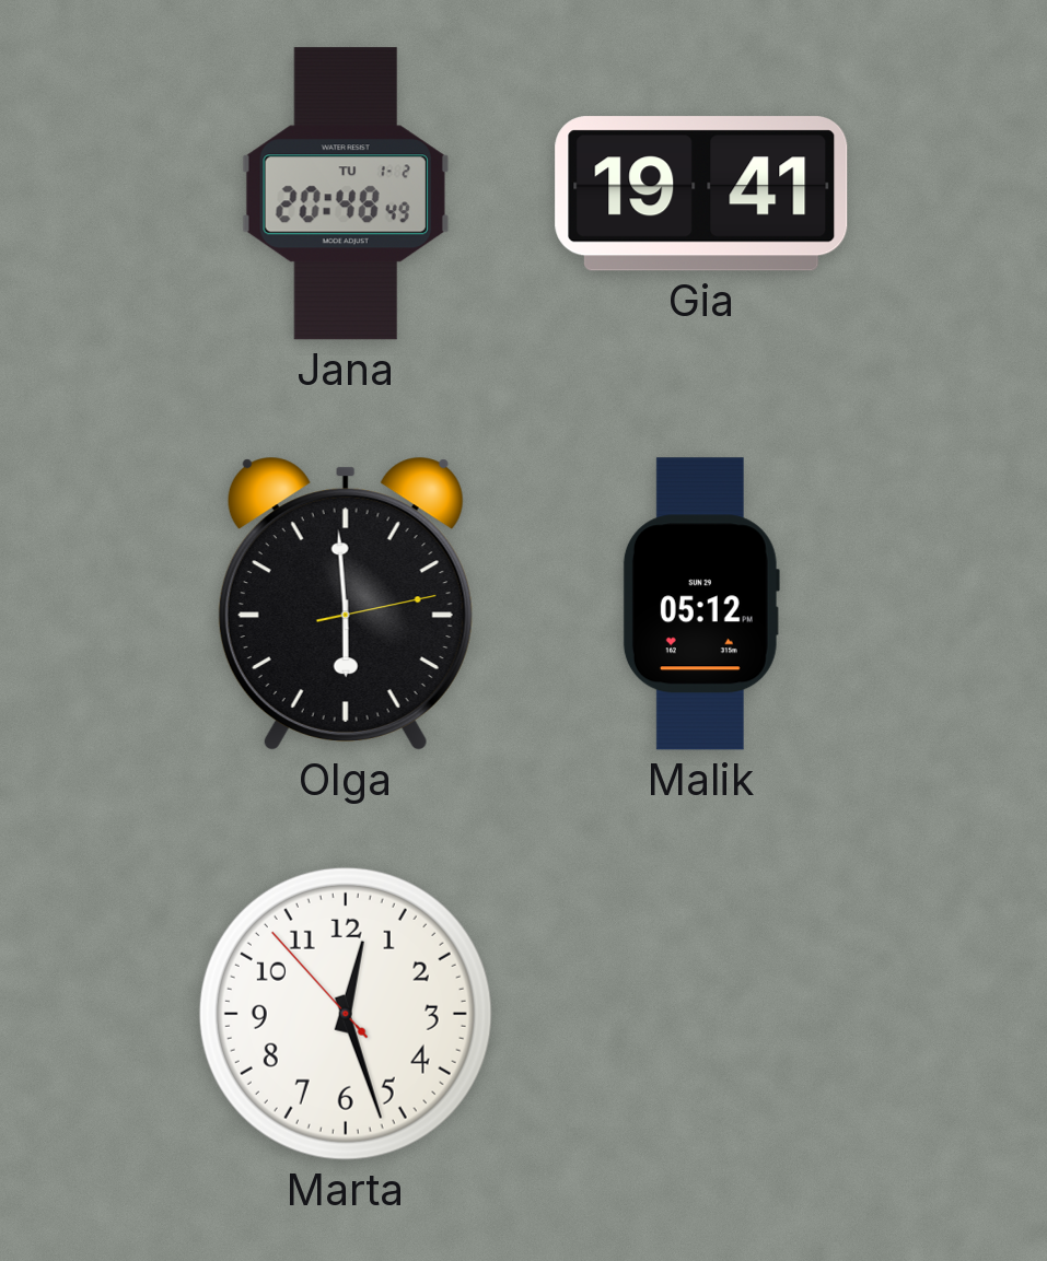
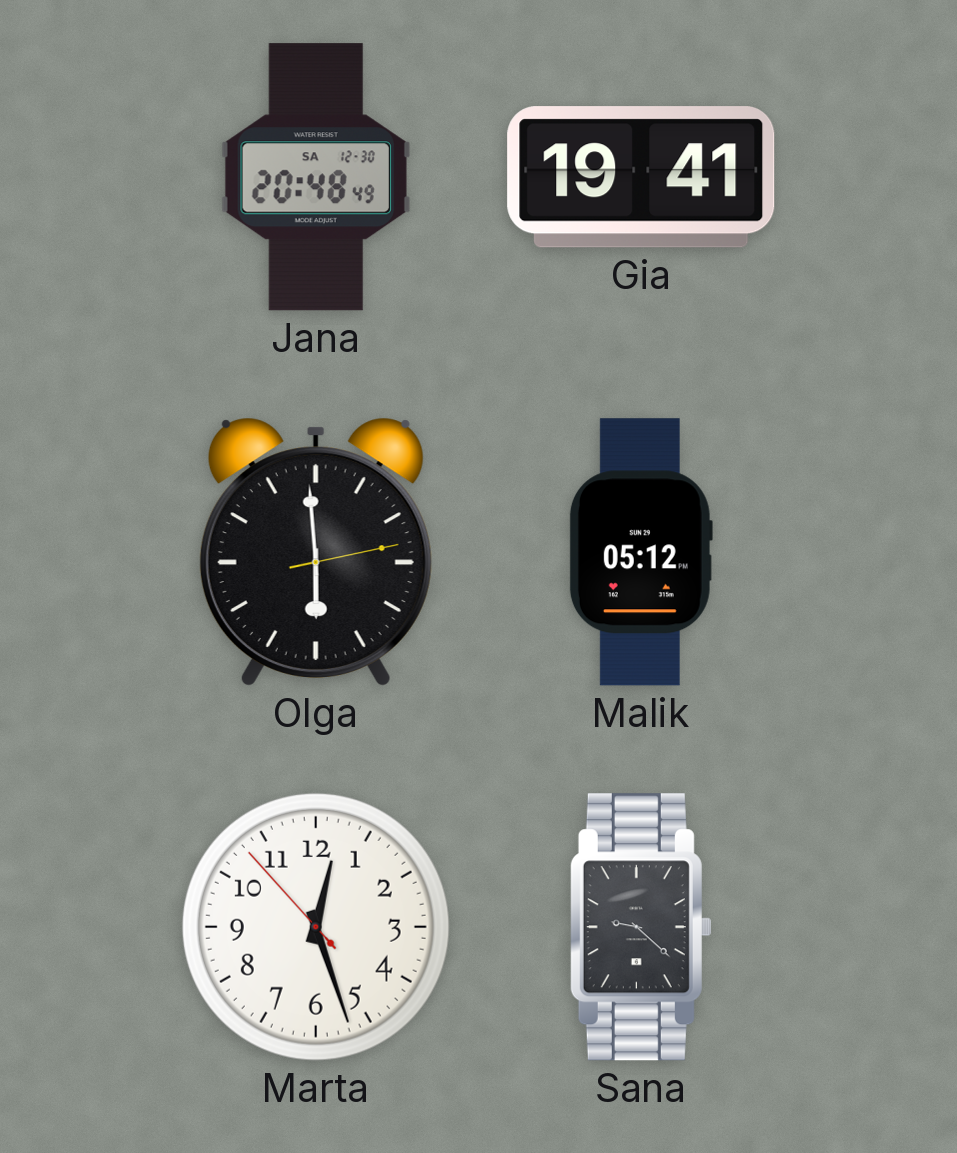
Jana date: TU 1-2 -> SA 12-30
Sana: none -> 9:22
